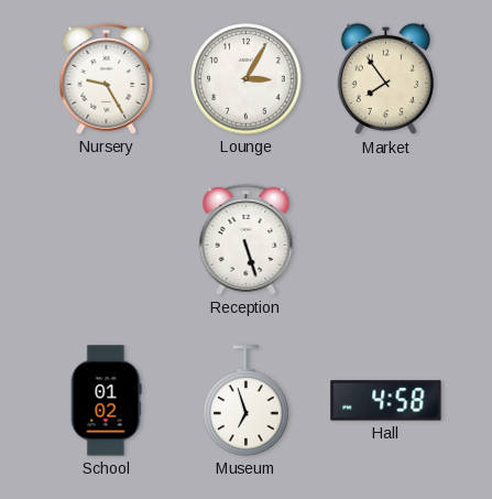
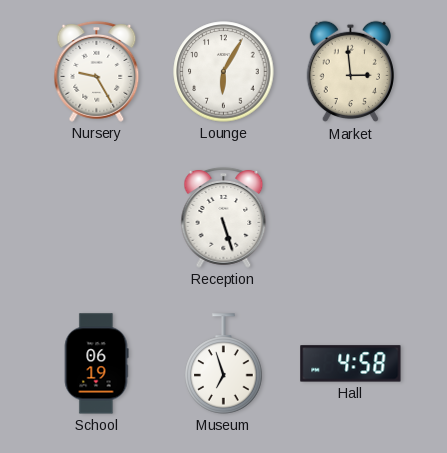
Lounge: 3:05 -> 6:05
Market: 7:54 -> 2:59
School: 01:02 -> 06:19
